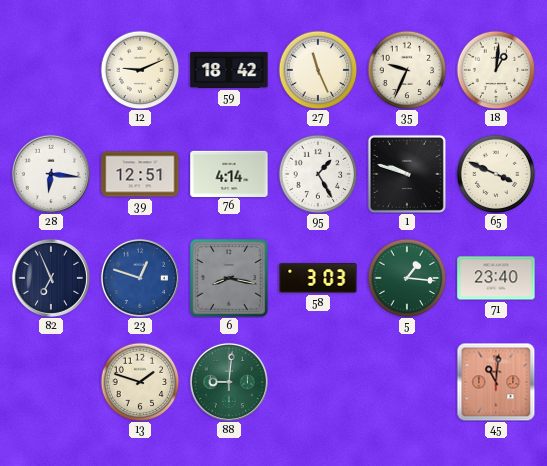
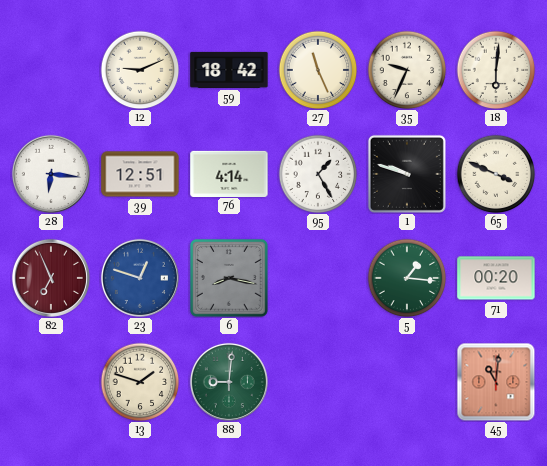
18: 1:01 -> 6:01
82 dial: navy -> burgundy
58: 3:03 -> none
71: 23:40 -> 00:20
